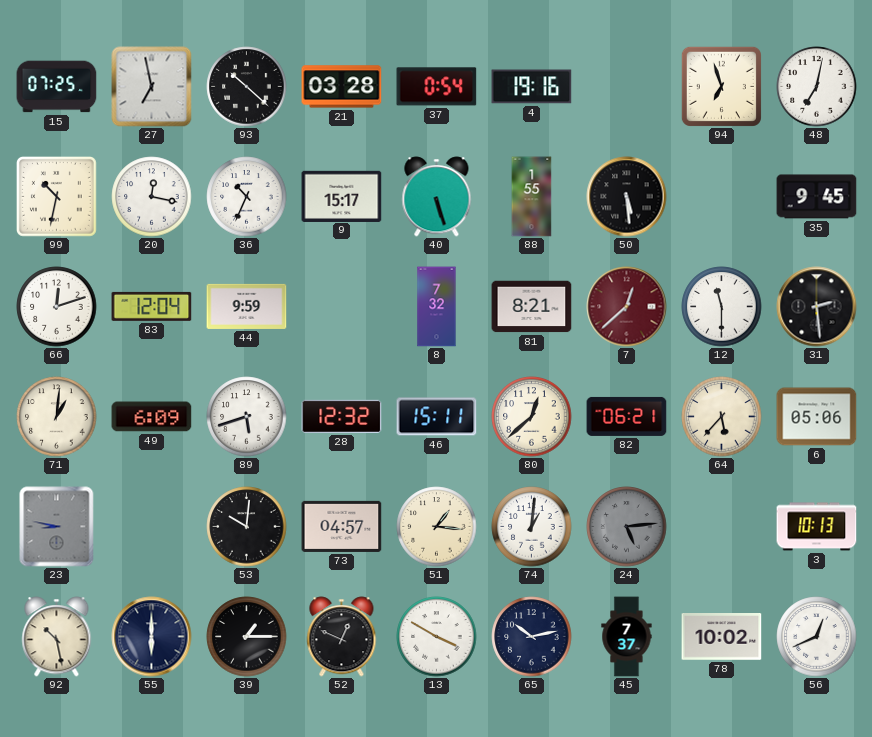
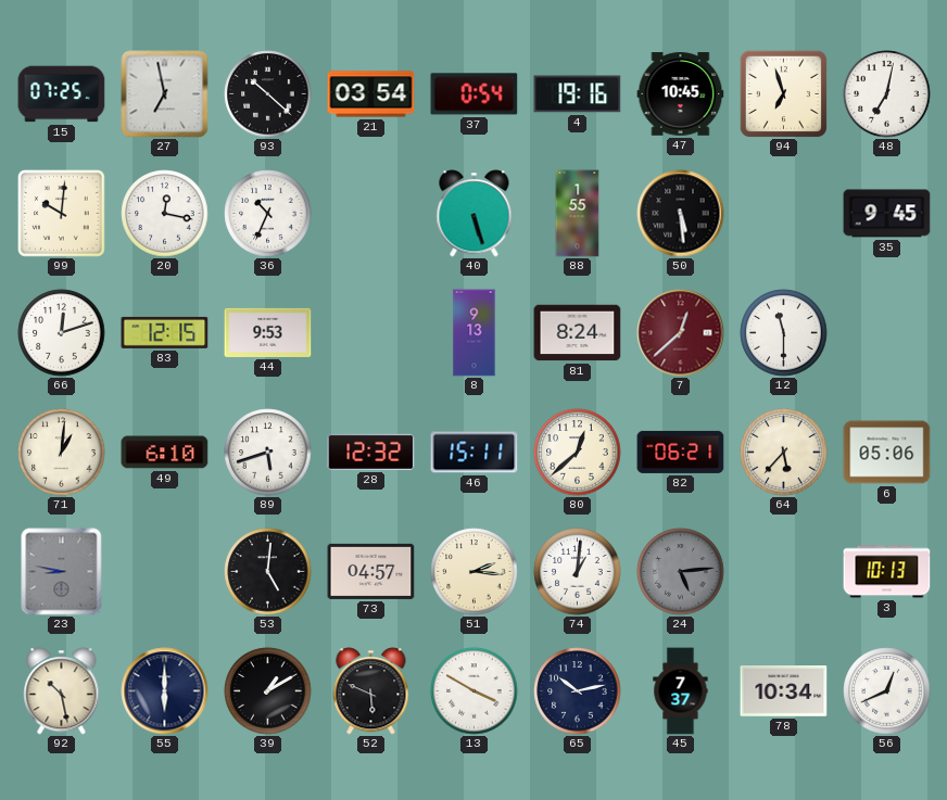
21: 03:28 -> 03:54
47: none -> 10:45
99: 10:32 -> 10:01
9: 15:17 -> none
83: 12:04 -> 12:15
44: 9:59 -> 9:53
8: 7:32 -> 9:13
81: 8:21 -> 8:24
31: 2:29 -> none
49: 6:09 -> 6:10
53: 10:01 -> 5:01
51: 1:16 -> 2:16
39: 1:15 -> 1:10
52: 12:49 -> 5:49
78: 10:02 -> 10:34
